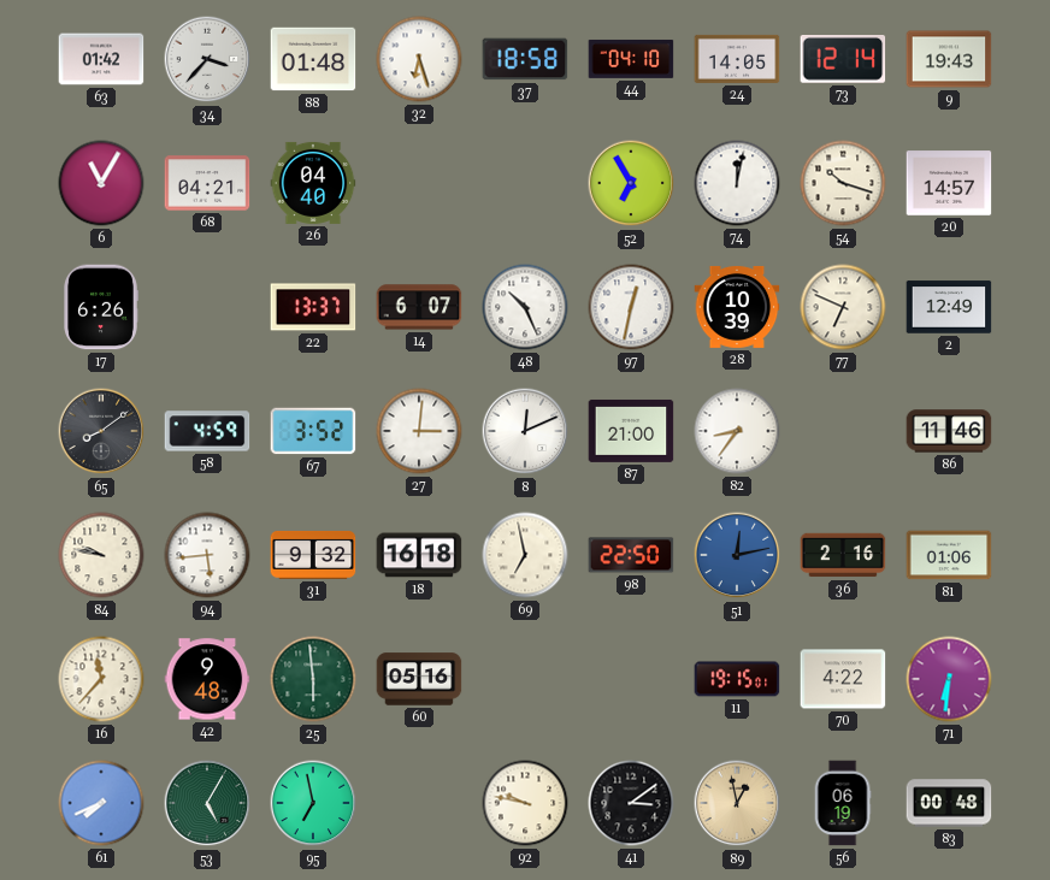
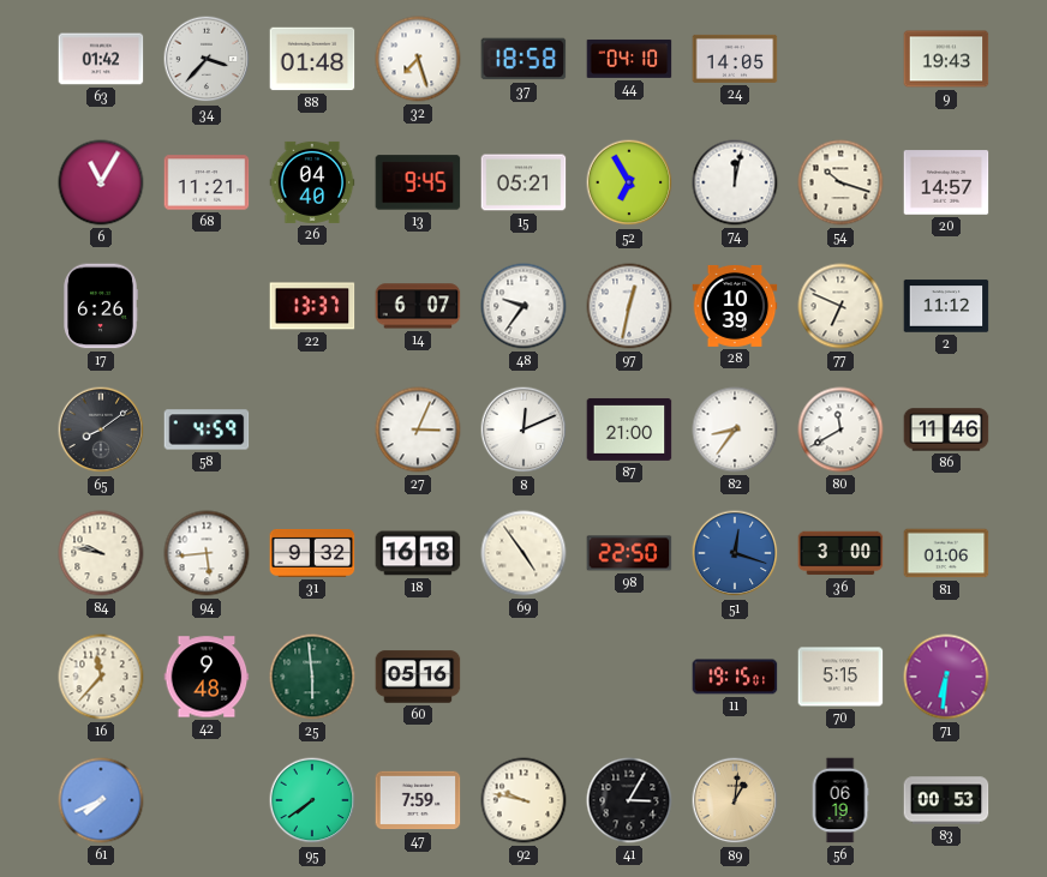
32: 6:27 -> 7:27
73: 12:14 -> none
68: 04:21 -> 11:21
13: none -> 9:45
15: none -> 05:21
48: 10:26 -> 9:36
2: 12:49 -> 11:12
67: 3:52 -> none
27: 3:01 -> 3:04
80: none -> 11:40
69: 6:58 -> 4:54
51: 12:13 -> 12:18
36: 2:16 -> 3:00
70: 4:22 -> 5:15
53: 5:05 -> none
95: 6:58 -> 7:39
47: none -> 7:59
41: 3:09 -> 3:05
89: 12:58 -> 1:01
83: 00:48 -> 00:53
